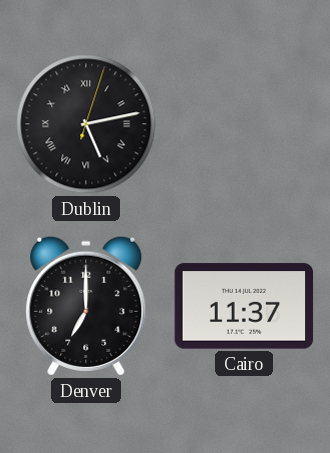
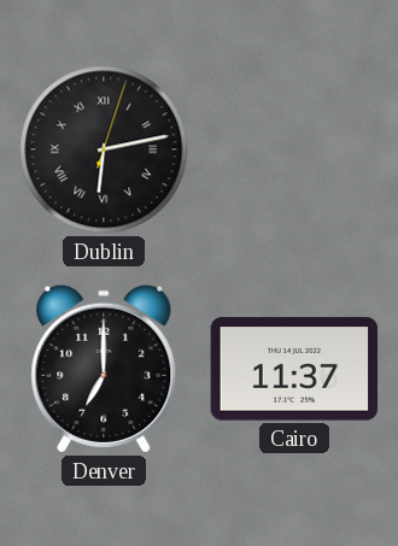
Dublin: 5:13 -> 6:13
